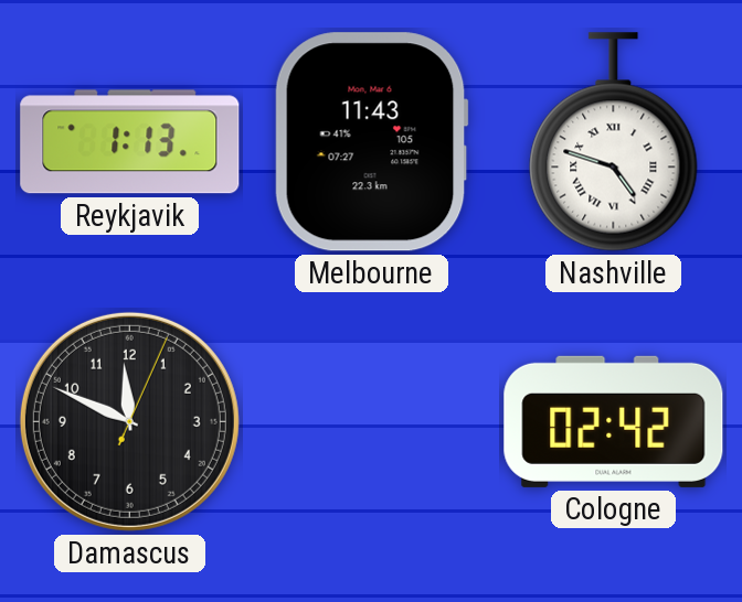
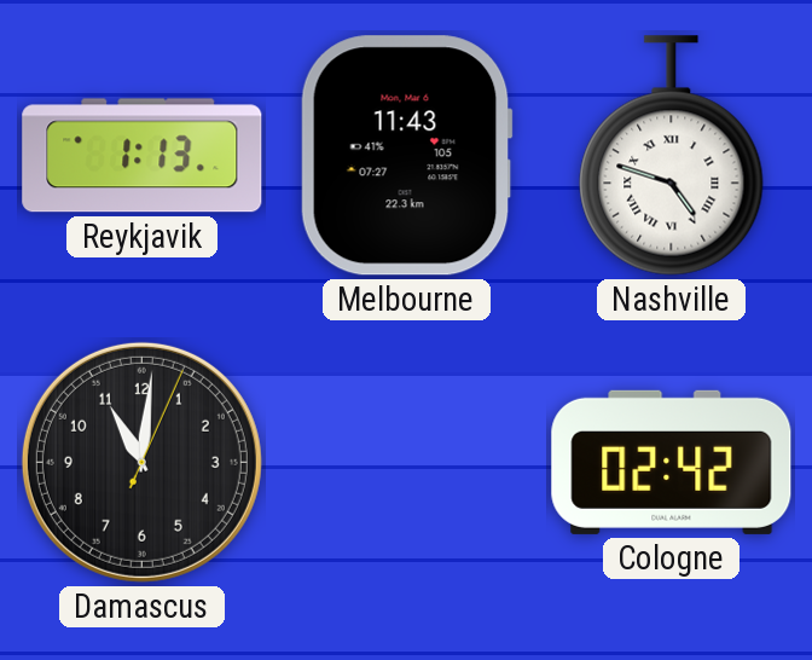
Damascus: 11:49 -> 11:01
